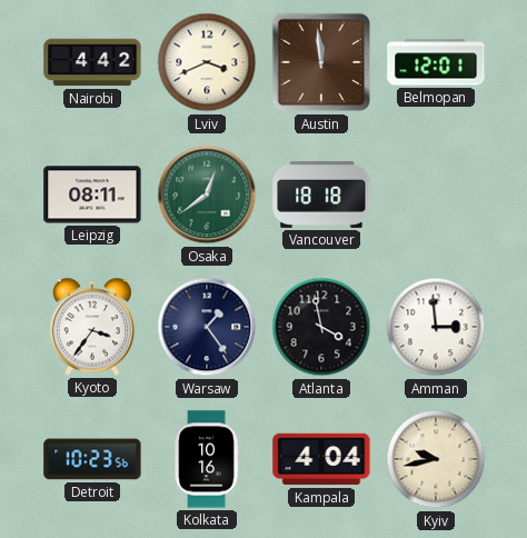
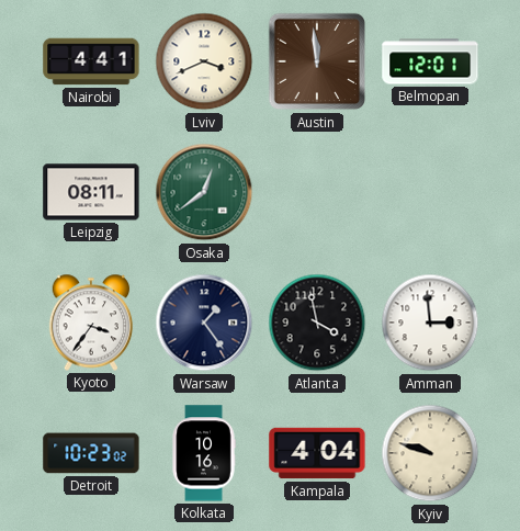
Nairobi: 4:42 -> 4:41
Vancouver: 18:18 -> none
Detroit: 10:23:56 -> 10:23:02
Kyiv: 9:43 -> 9:48
